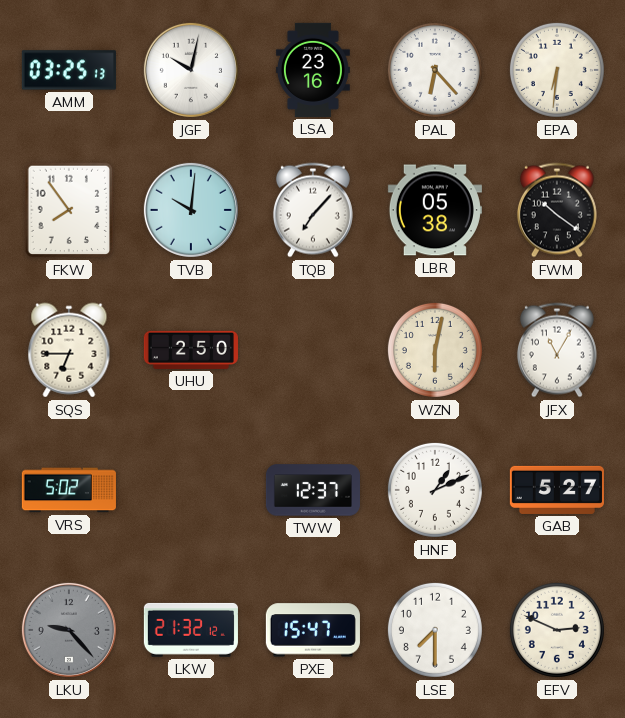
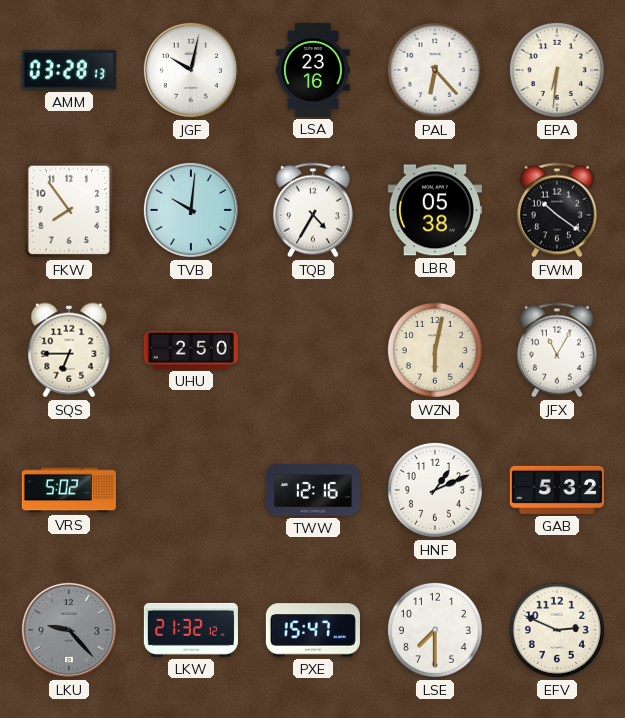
AMM: 03:25 -> 03:28
TQB: 7:07 -> 4:35
TWW: 12:37 -> 12:16
GAB: 5:27 -> 5:32
